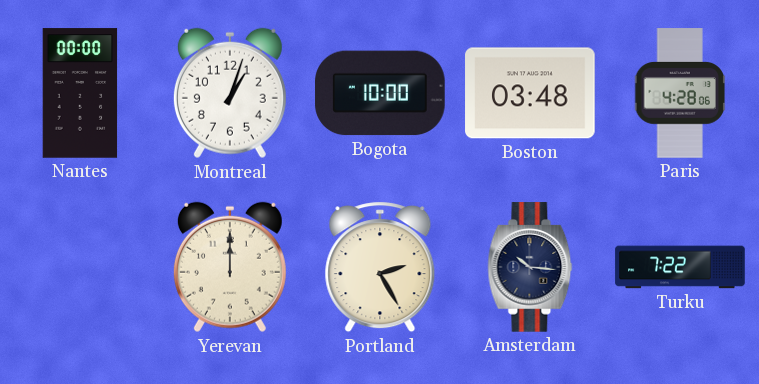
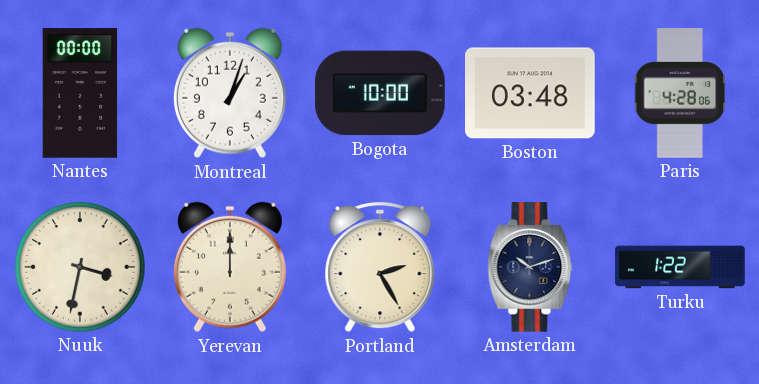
Nuuk: none -> 3:32
Amsterdam: 10:16 -> 10:12
Turku: 7:22 -> 1:22
